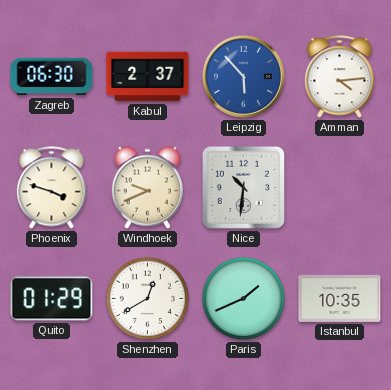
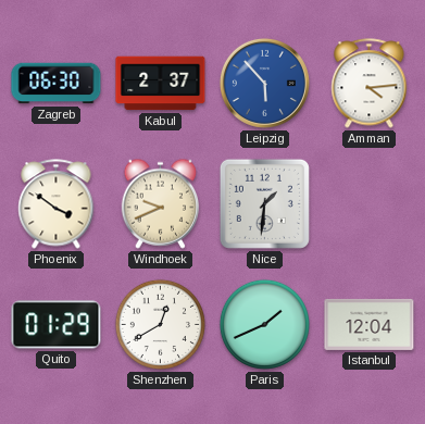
Phoenix: 3:48 -> 3:51
Nice: 10:31 -> 1:31
Istanbul: 10:35 -> 12:04
